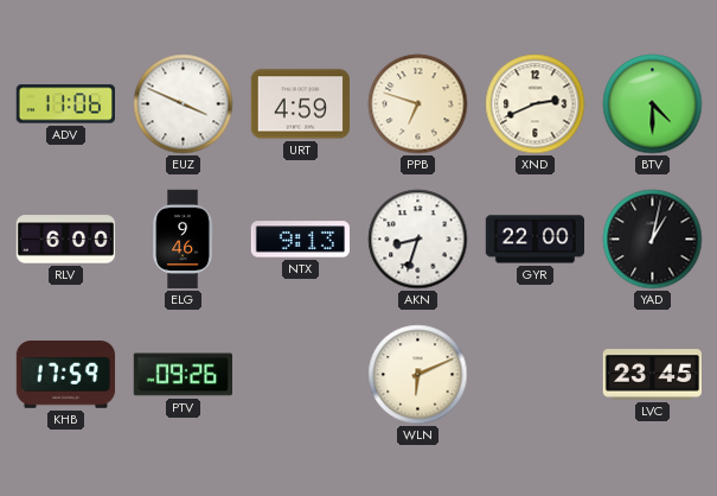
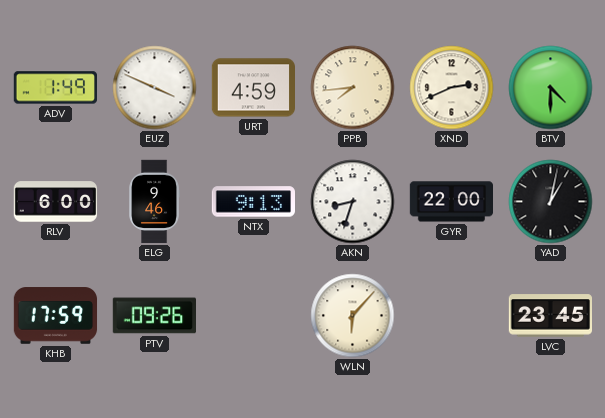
ADV: 11:06 -> 1:49
PPB: 6:48 -> 7:44
WLN: 6:11 -> 6:07
